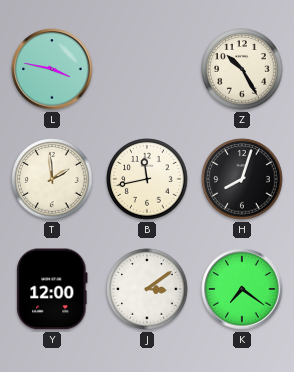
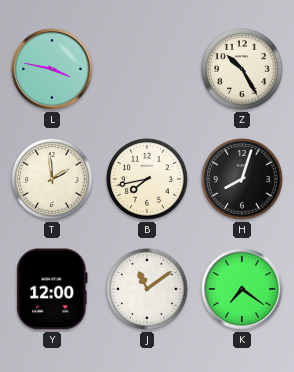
B: 11:43 -> 7:43
J: 3:09 -> 11:09
